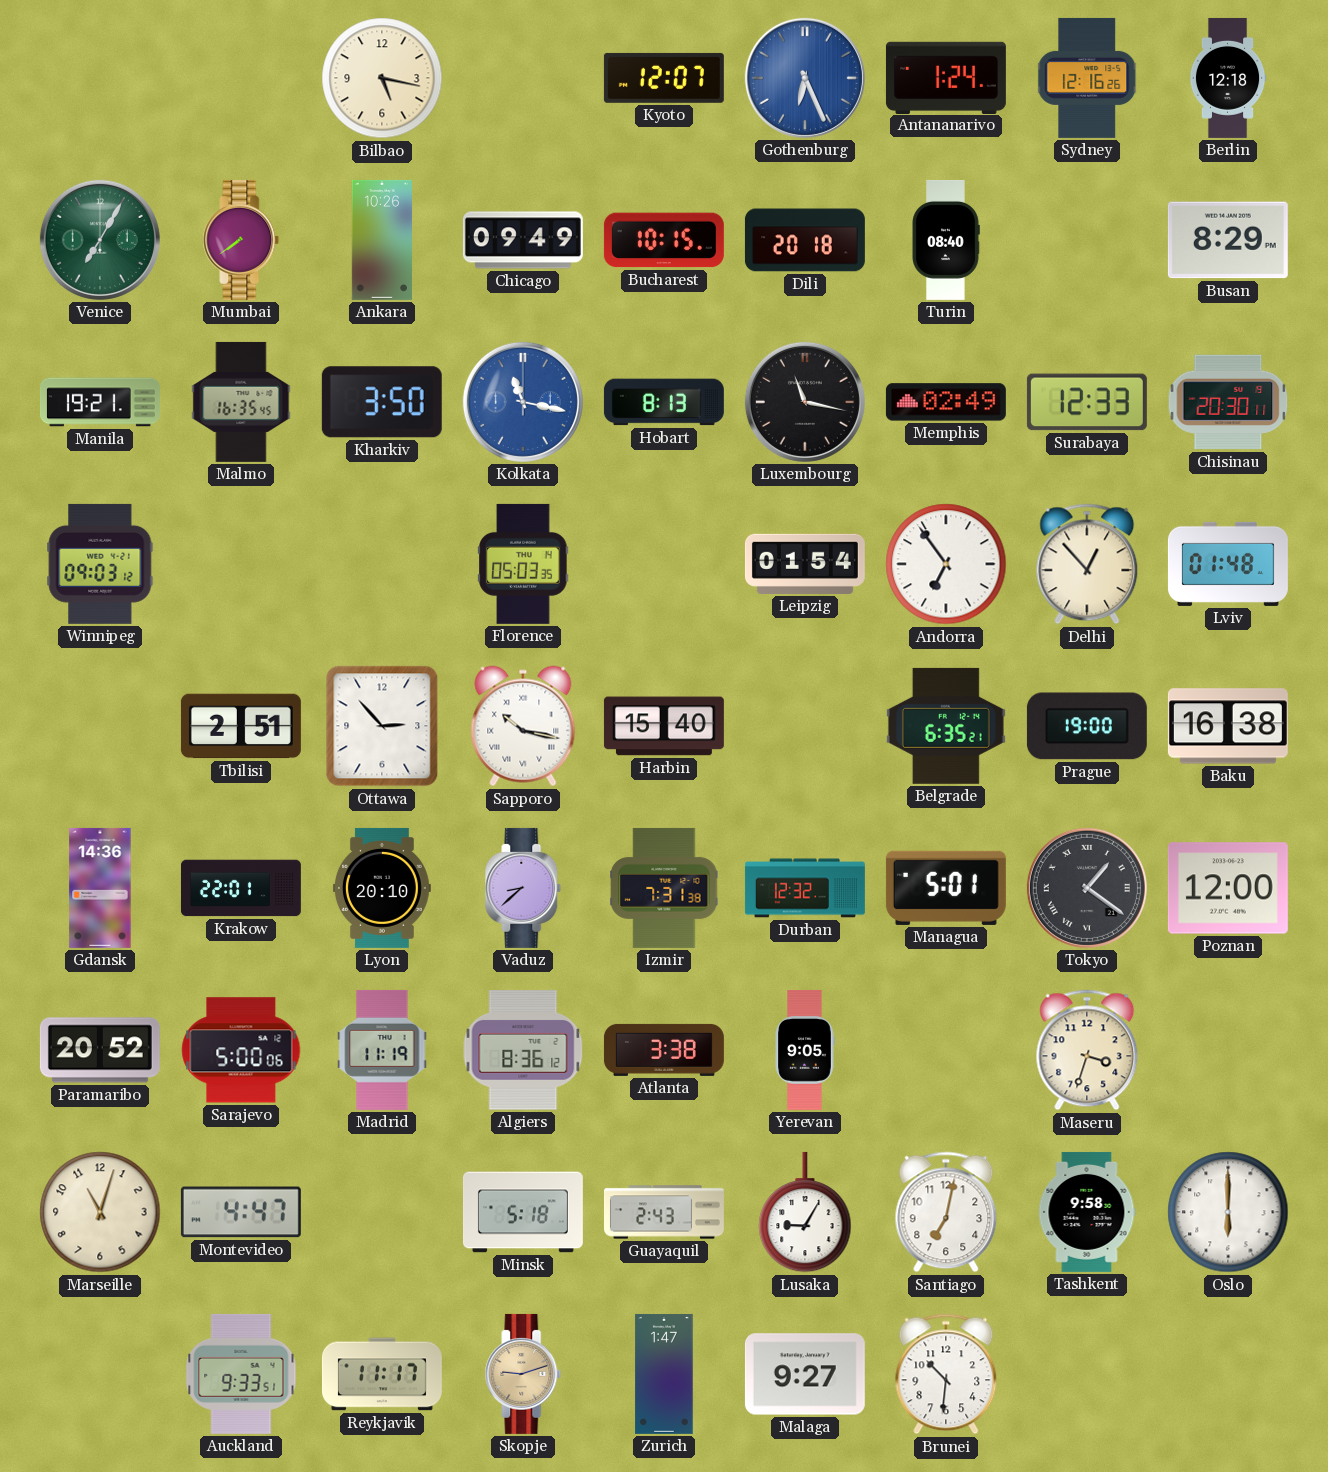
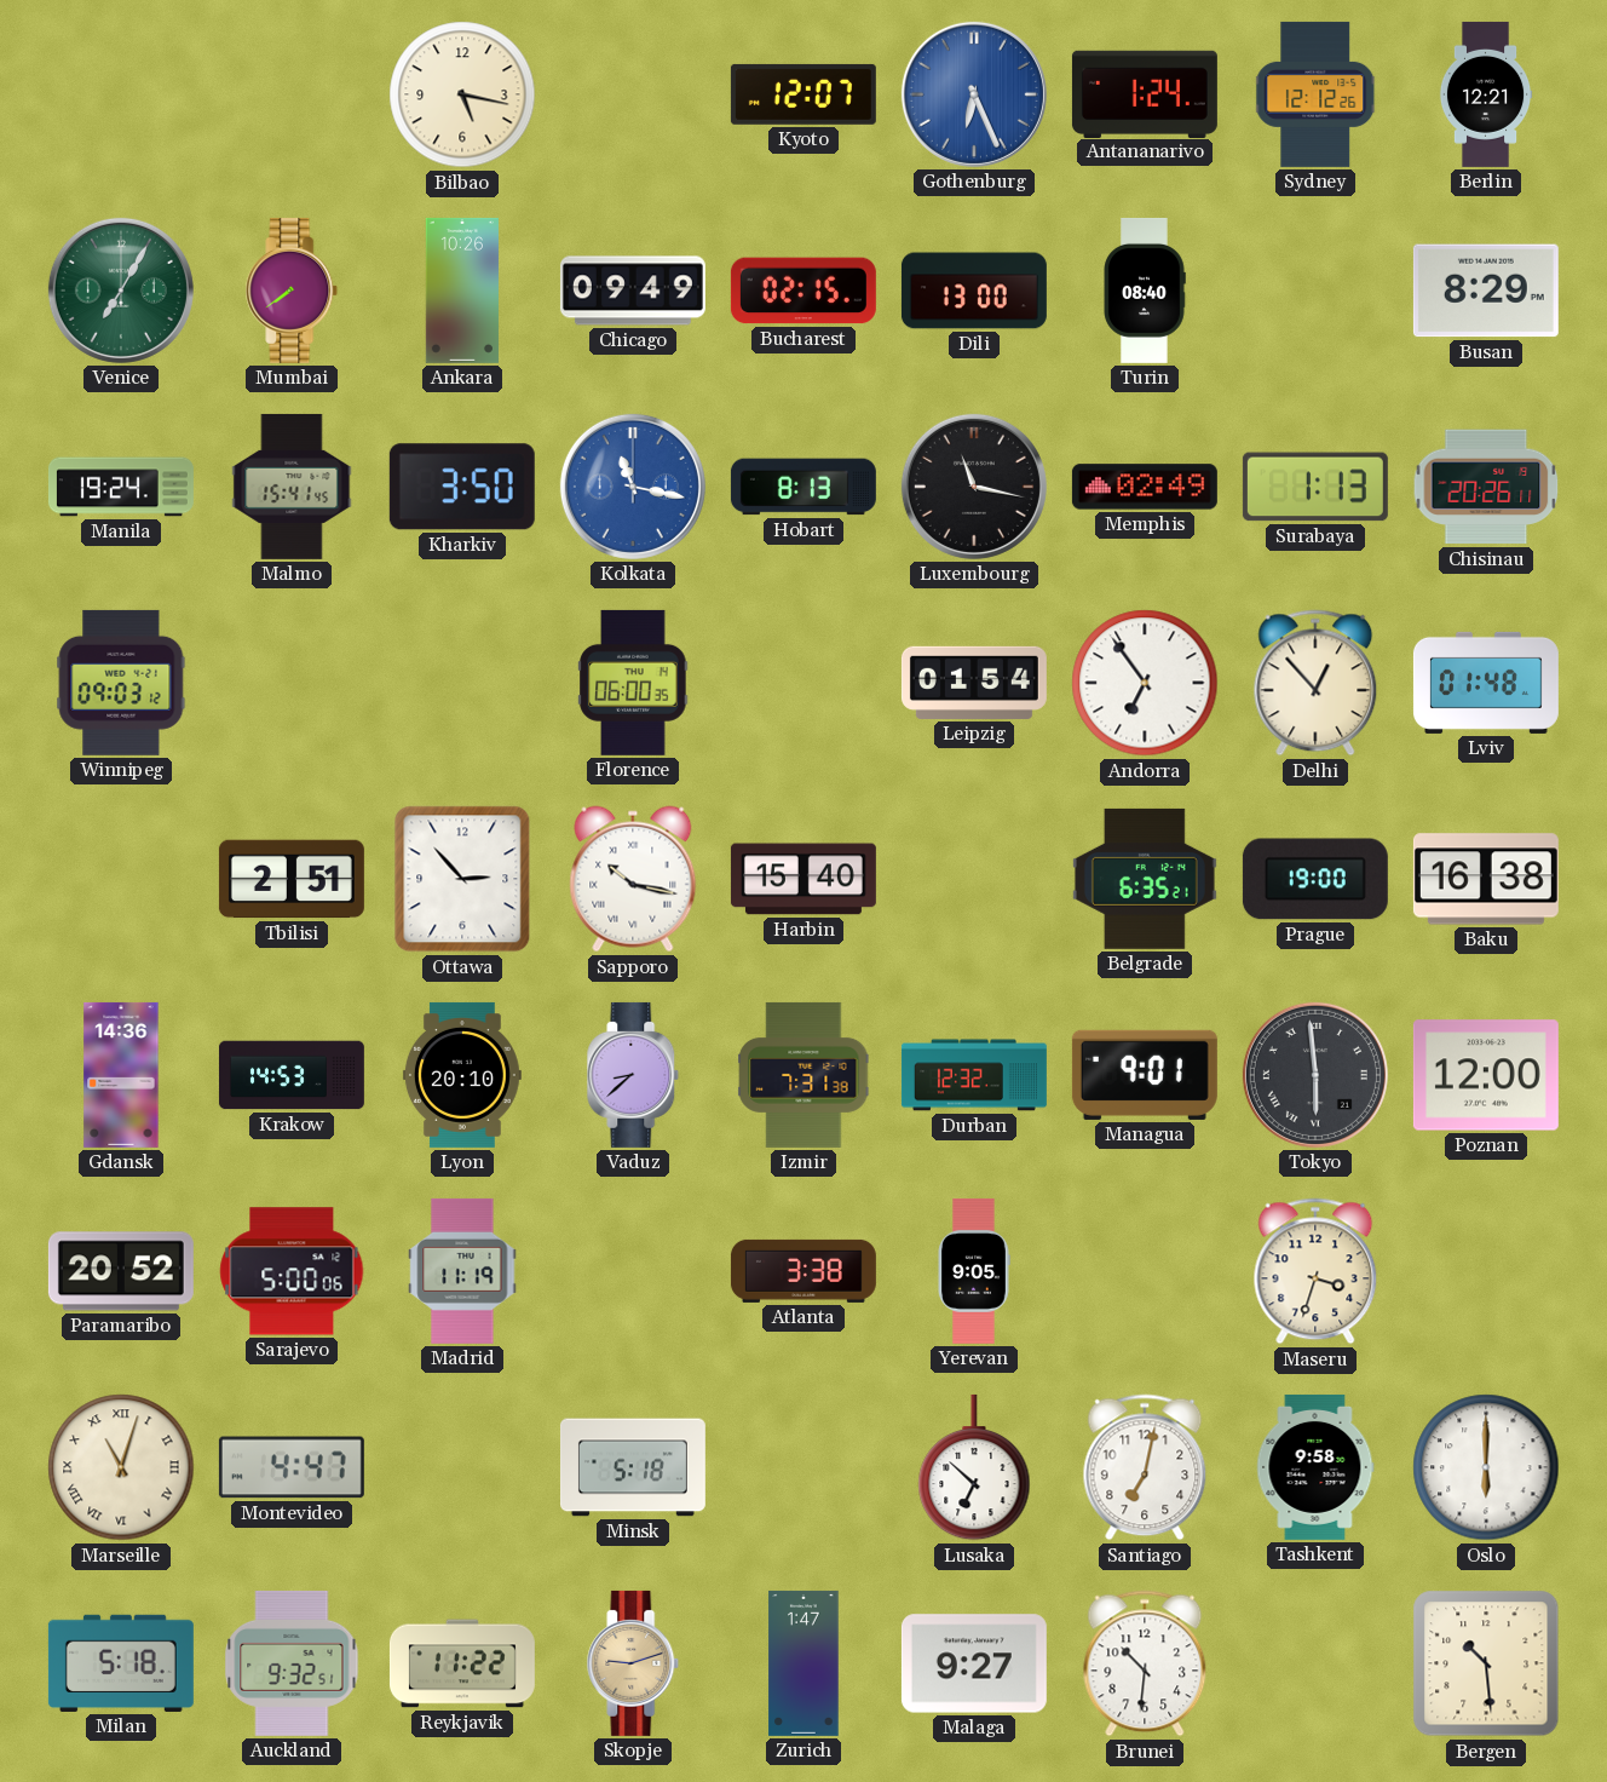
Sydney: 12:16 -> 12:12
Berlin: 12:18 -> 12:21
Bucharest: 10:15 -> 02:15
Dili: 20:18 -> 13:00
Manila: 19:21 -> 19:24
Malmo: 16:35 -> 15:41
Surabaya: 12:33 -> 1:13
Chisinau: 20:30 -> 20:26
Florence: 05:03 -> 06:00
Krakow: 22:01 -> 14:53
Managua: 5:01 -> 9:01
Tokyo: 1:21 -> 5:59
Algiers: 8:36 -> none
Marseille numerals: Arabic -> Roman
Guayaquil: 2:43 -> none
Lusaka: 9:05 -> 6:52
Milan: none -> 5:18
Auckland: 9:33 -> 9:32
Reykjavik: 11:17 -> 11:22
Bergen: none -> 10:29
